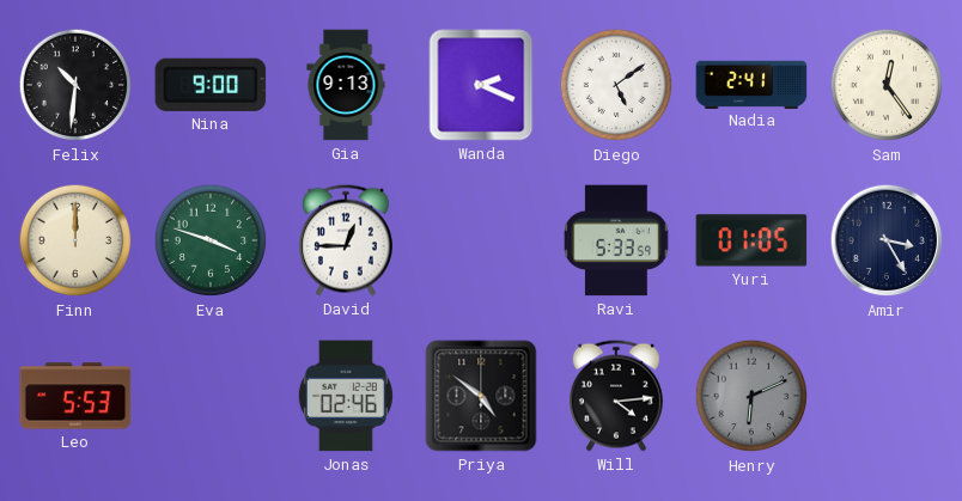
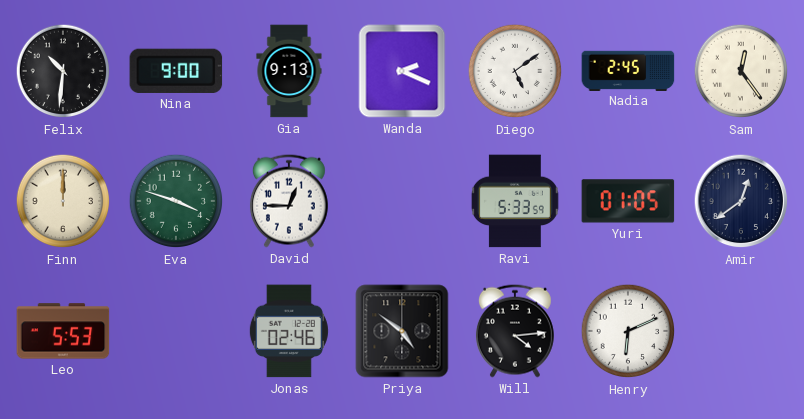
Nadia: 2:41 -> 2:45
Amir: 3:25 -> 12:39
Henry dial: grey -> white
